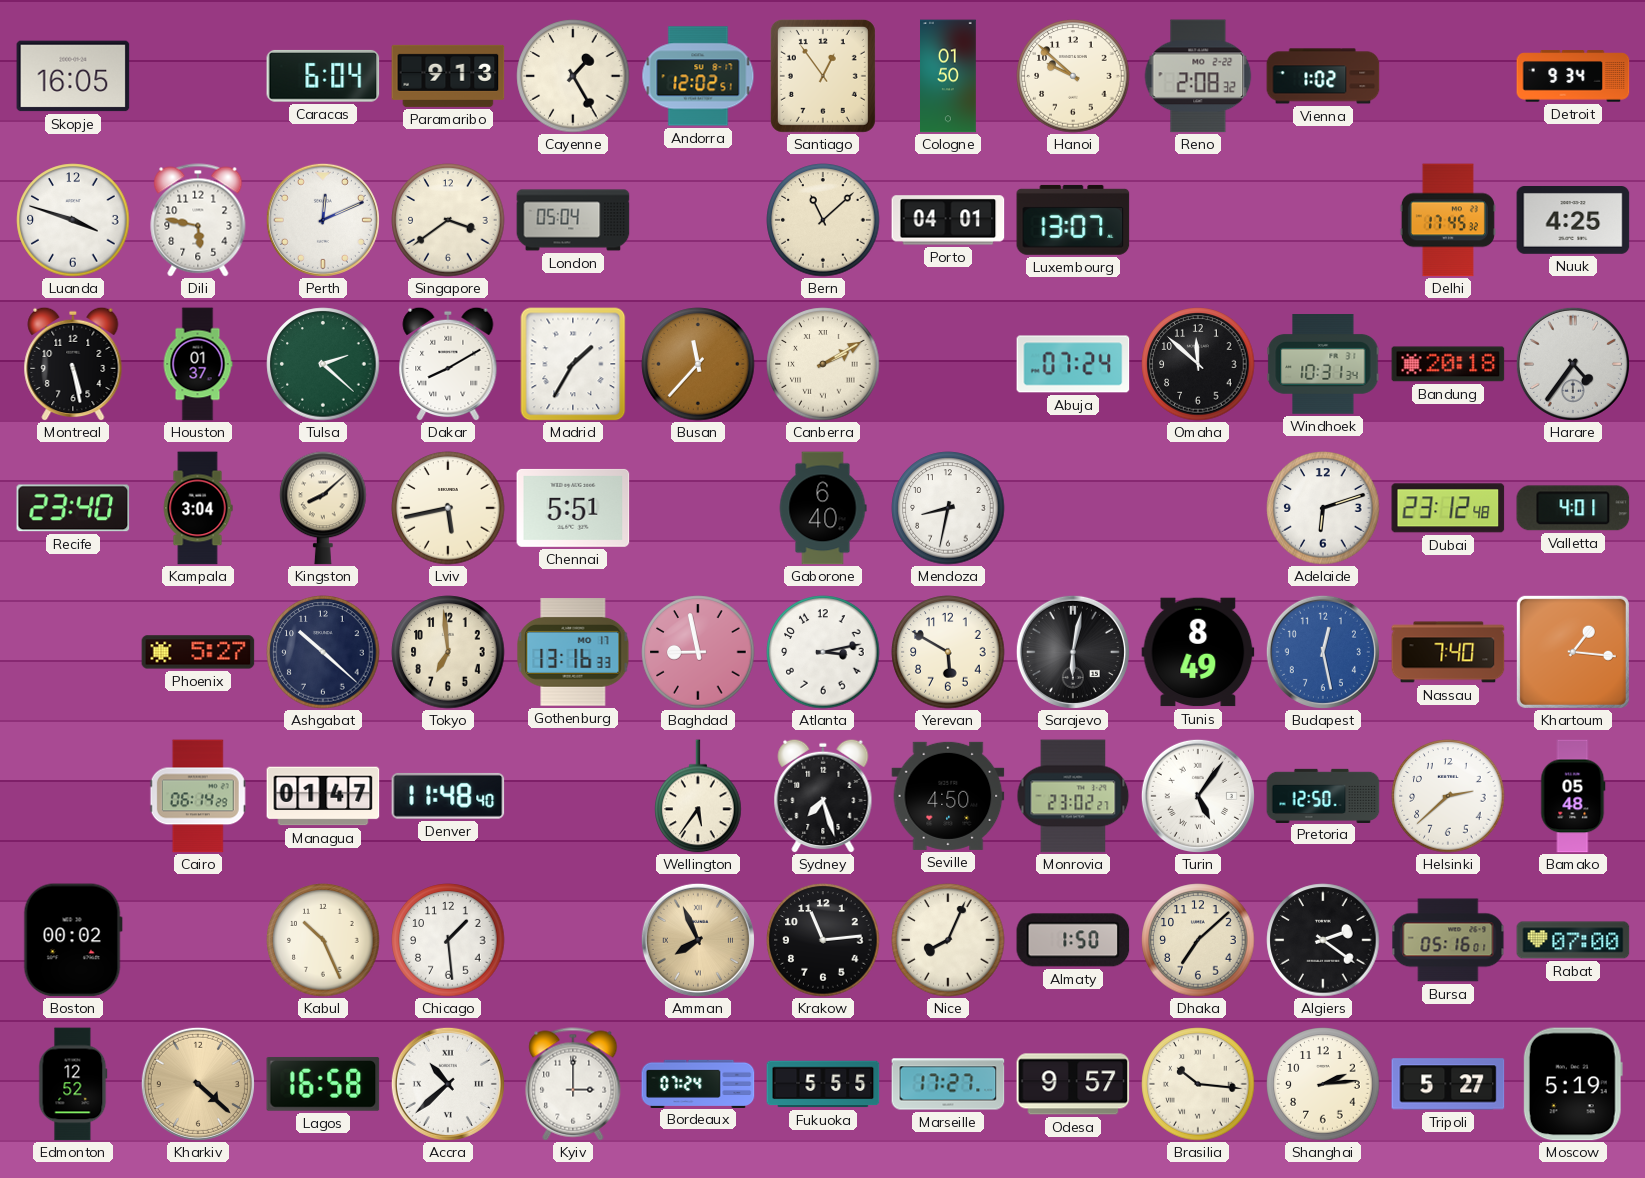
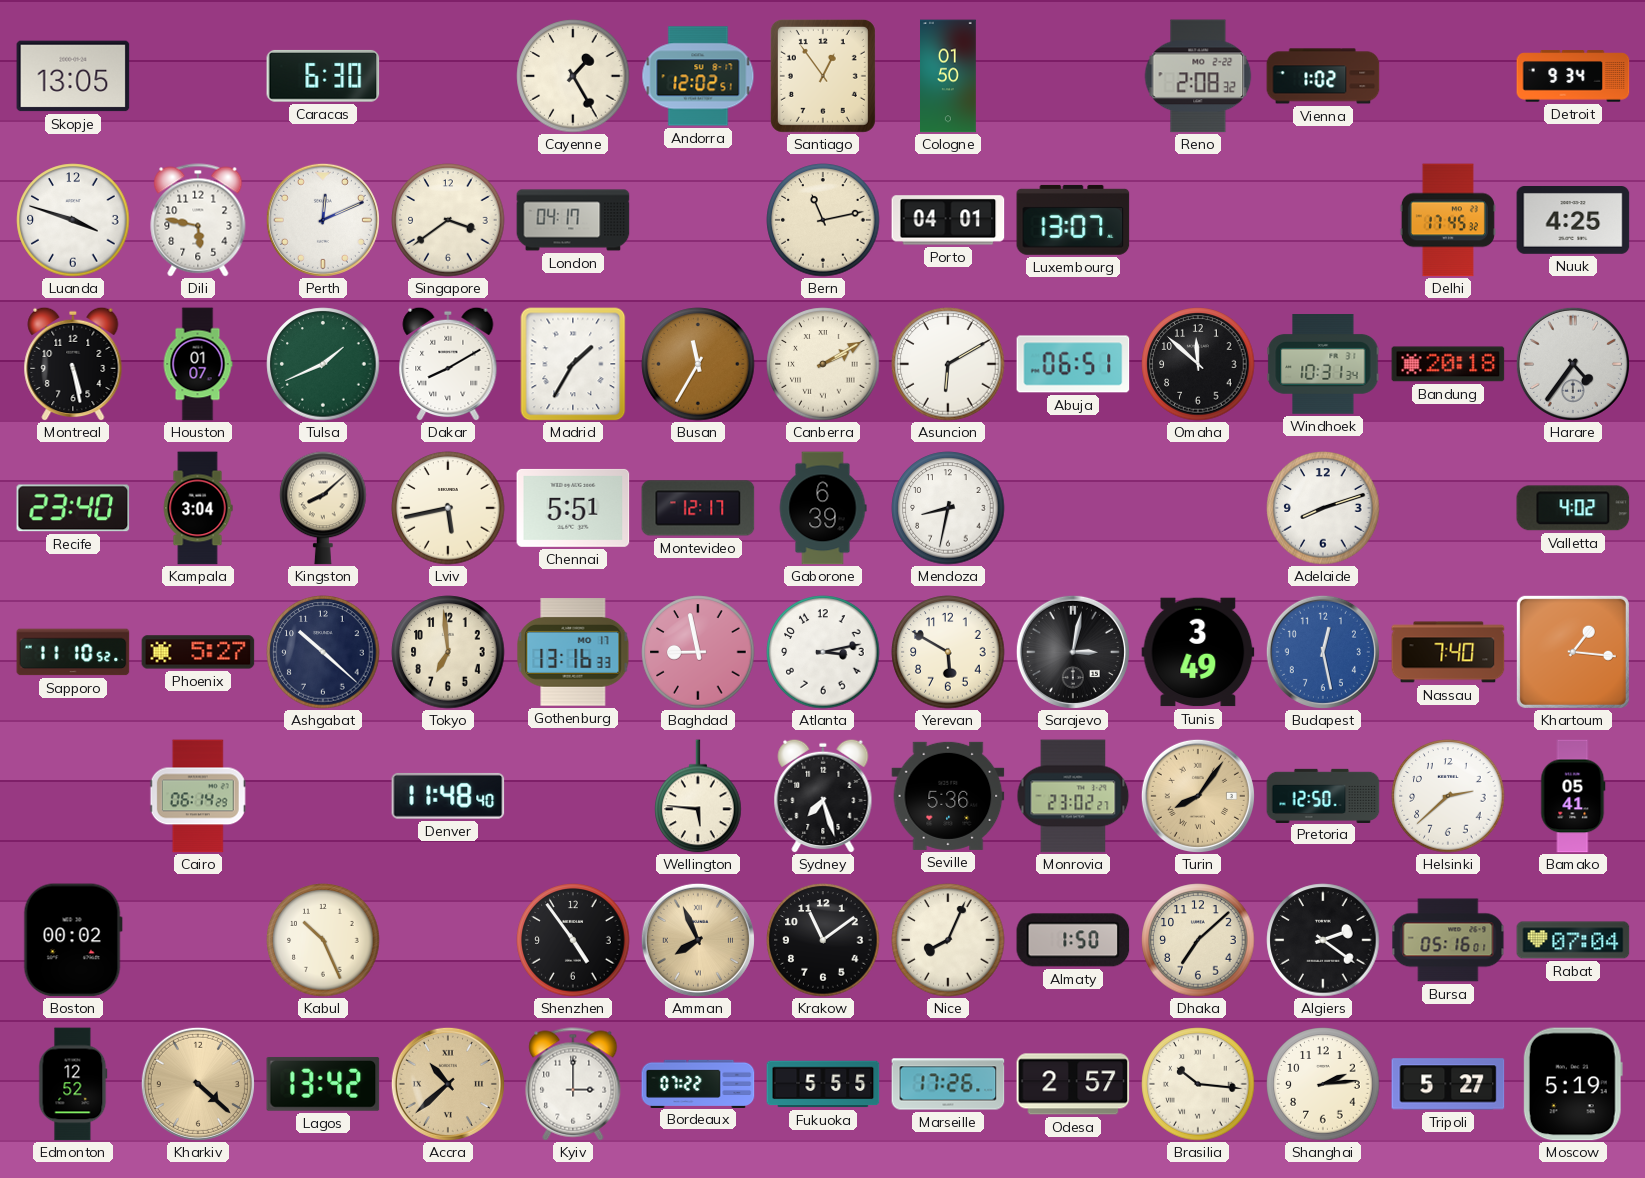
Skopje: 16:05 -> 13:05
Caracas: 6:04 -> 6:30
Paramaribo: 9:13 -> none
Hanoi: 9:52 -> none
London: 05:04 -> 04:17
Bern: 11:08 -> 11:13
Houston: 01:37 -> 01:07
Tulsa: 2:22 -> 1:41
Busan: 11:37 -> 11:35
Asuncion: none -> 6:10
Abuja: 07:24 -> 06:51
Montevideo: none -> 12:17
Gaborone: 6:40 -> 6:39
Adelaide: 6:12 -> 8:12
Dubai: 23:12 -> none
Valletta: 4:01 -> 4:02
Sapporo: none -> 11:10
Sarajevo: 6:02 -> 3:02
Tunis: 8:49 -> 3:49
Managua: 01:47 -> none
Wellington: 5:36 -> 5:46
Seville: 4:50 -> 5:36
Turin: 5:06 -> 8:06
Turin dial: white -> champagne
Bamako: 05:48 -> 05:41
Chicago: 1:29 -> none
Shenzhen: none -> 4:54
Krakow: 11:14 -> 11:09
Rabat: 07:00 -> 07:04
Lagos: 16:58 -> 13:42
Accra dial: white -> champagne
Bordeaux: 07:24 -> 07:22
Marseille: 17:27 -> 17:26
Odesa: 9:57 -> 2:57
